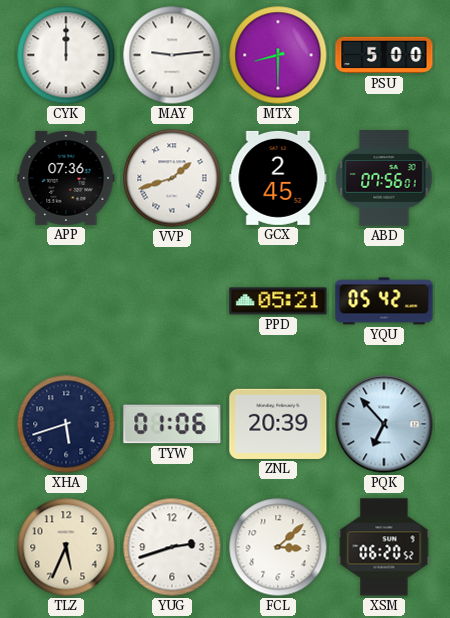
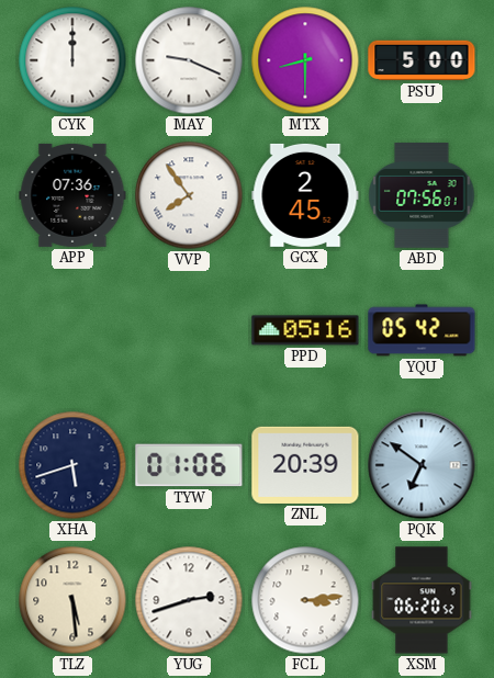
MAY: 9:14 -> 9:19
VVP: 1:42 -> 7:54
PPD: 05:21 -> 05:16
PQK: 6:53 -> 6:51
TLZ: 5:34 -> 5:29
FCL: 3:08 -> 3:14
